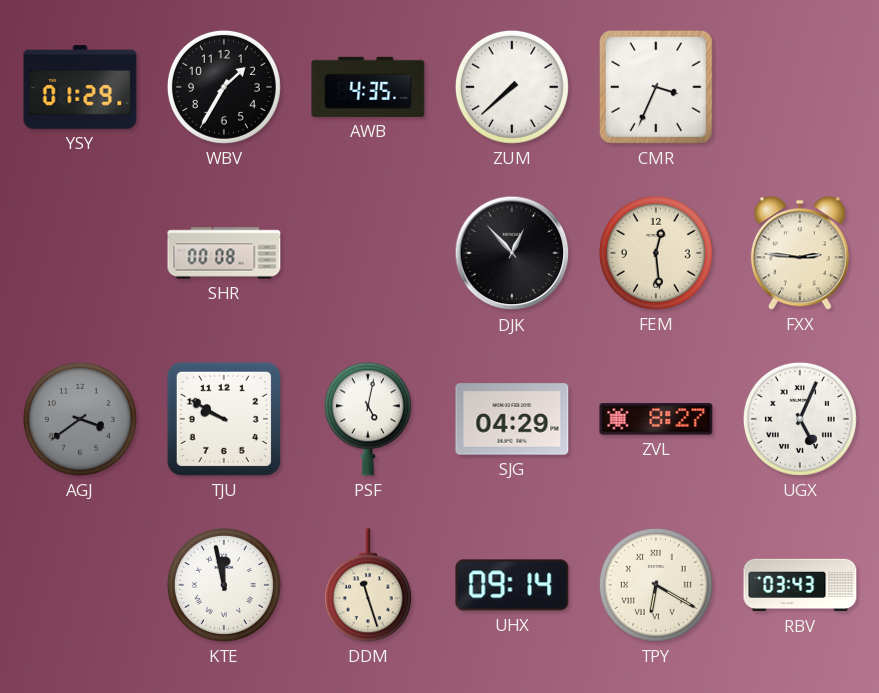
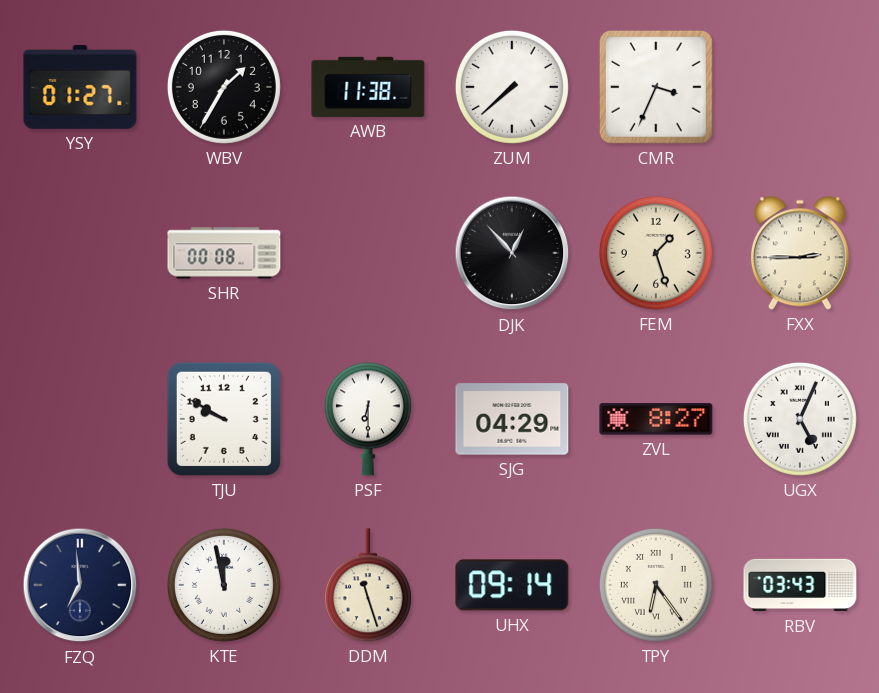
YSY: 01:29 -> 01:27
AWB: 4:35 -> 11:38
FEM: 12:29 -> 1:27
FXX: 2:46 -> 2:45
AGJ: 3:39 -> none
PSF: 5:02 -> 6:30
FZQ: none -> 6:59
TPY: 6:20 -> 6:24
